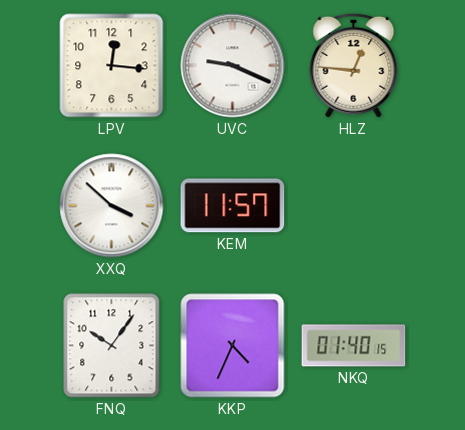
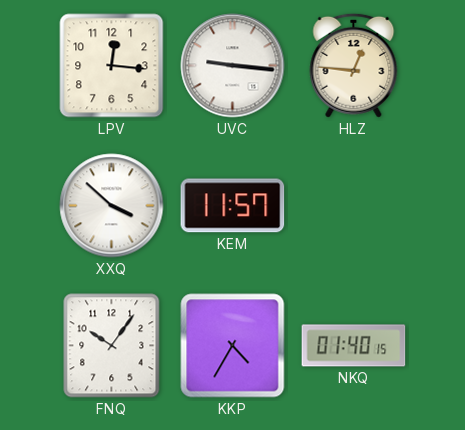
UVC: 9:19 -> 9:16
KKP: 4:34 -> 4:35
